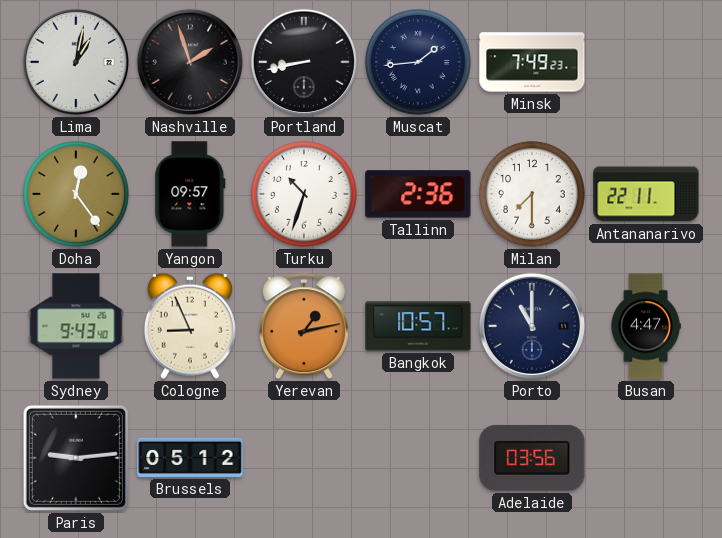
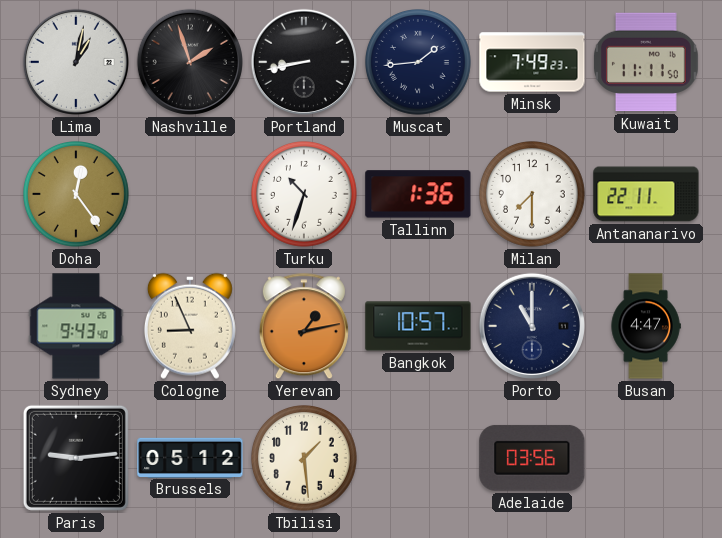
Kuwait: none -> 11:11
Yangon: 09:57 -> none
Tallinn: 2:36 -> 1:36
Tbilisi: none -> 1:29
